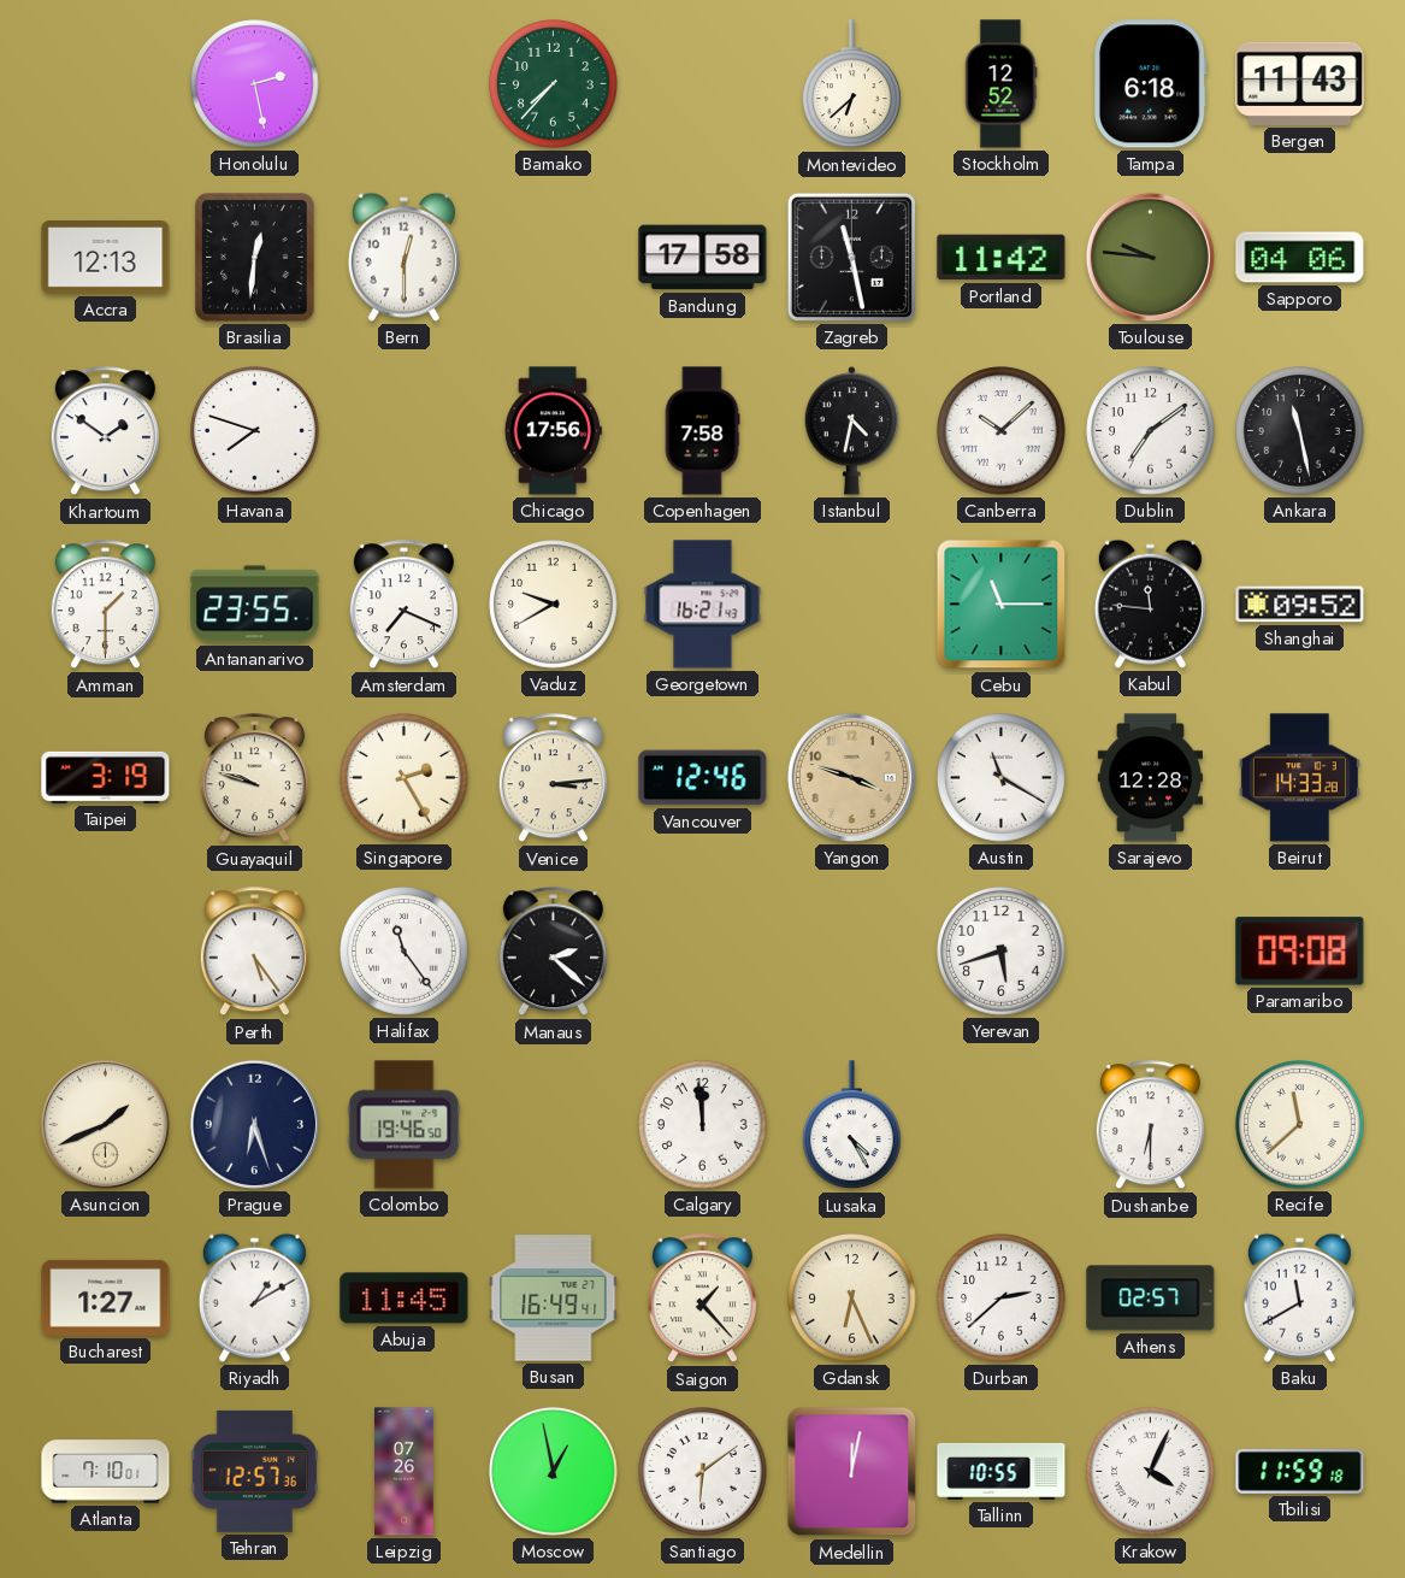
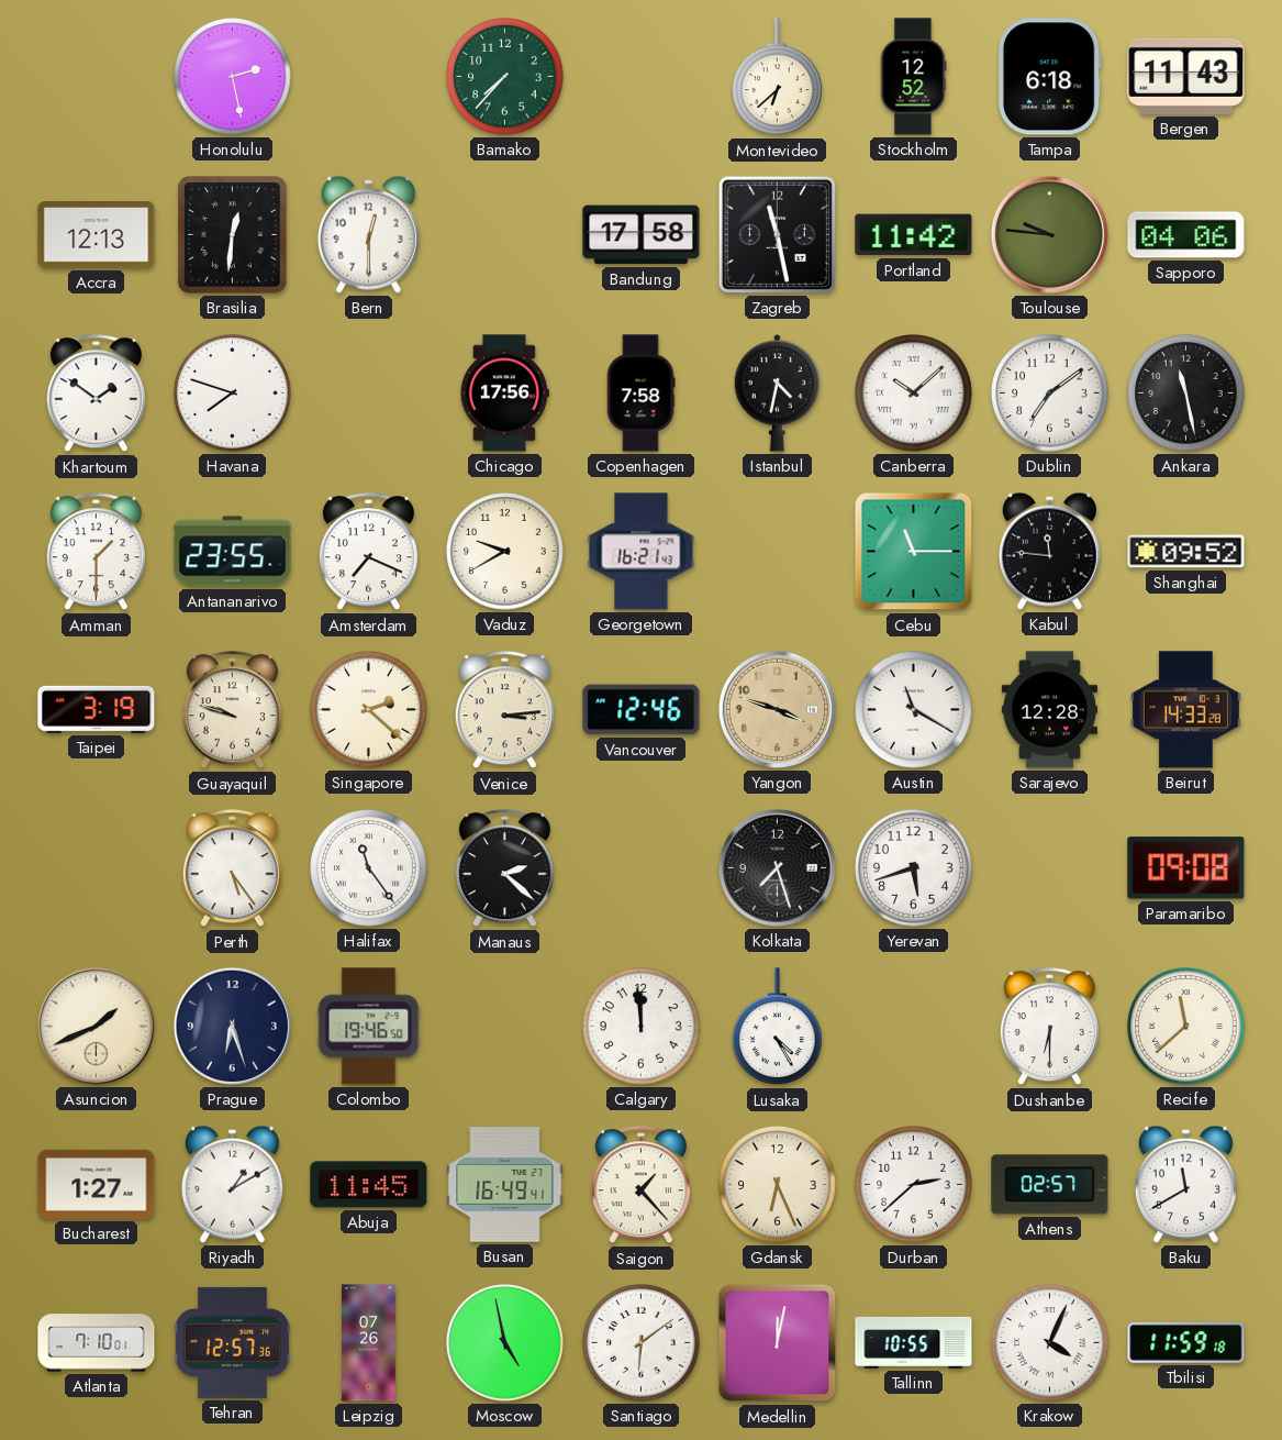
Singapore: 2:25 -> 2:22
Kolkata: none -> 7:27
Moscow: 12:58 -> 4:58
